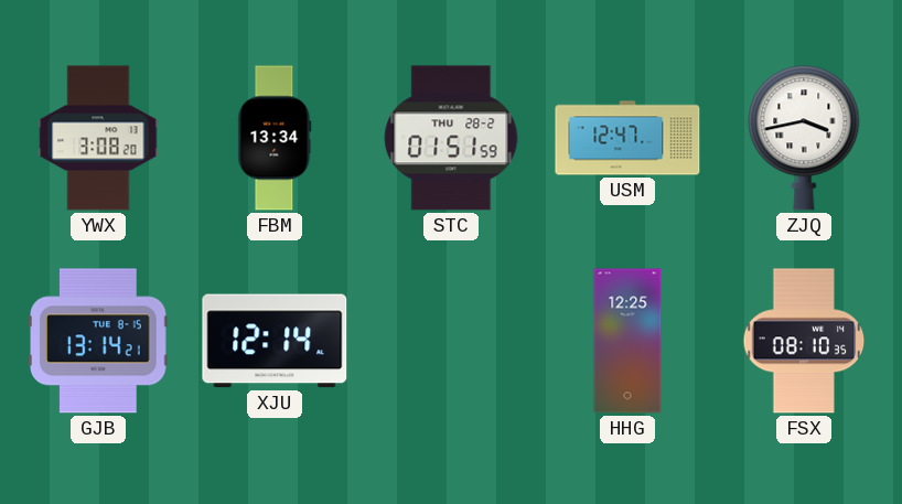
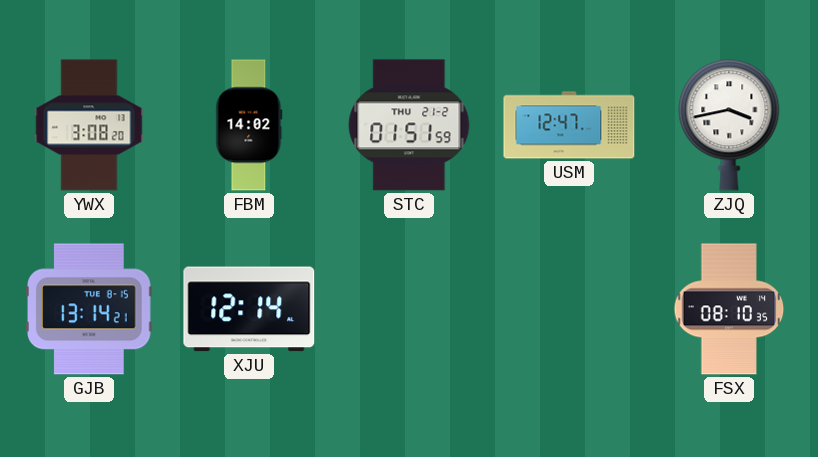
FBM: 13:34 -> 14:02
STC date: THU 28-2 -> THU 21-2
HHG: 12:25 -> none
